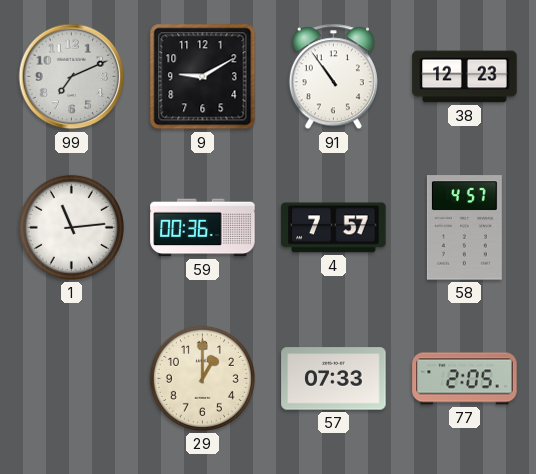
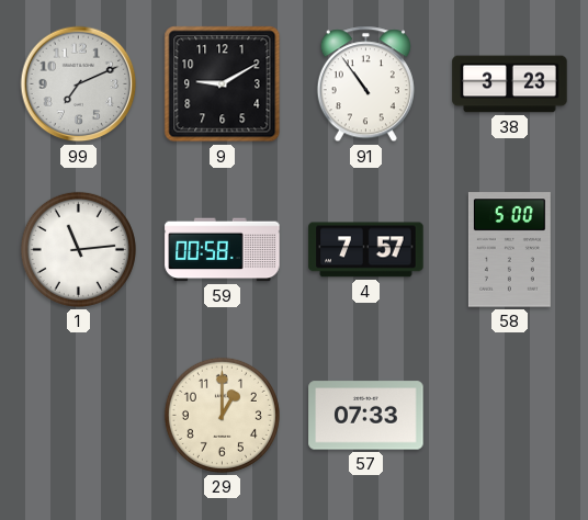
38: 12:23 -> 3:23
59: 00:36 -> 00:58
58: 4:57 -> 5:00
77: 2:05 -> none
